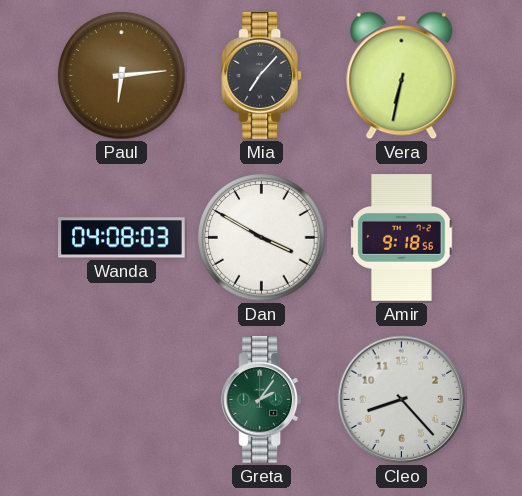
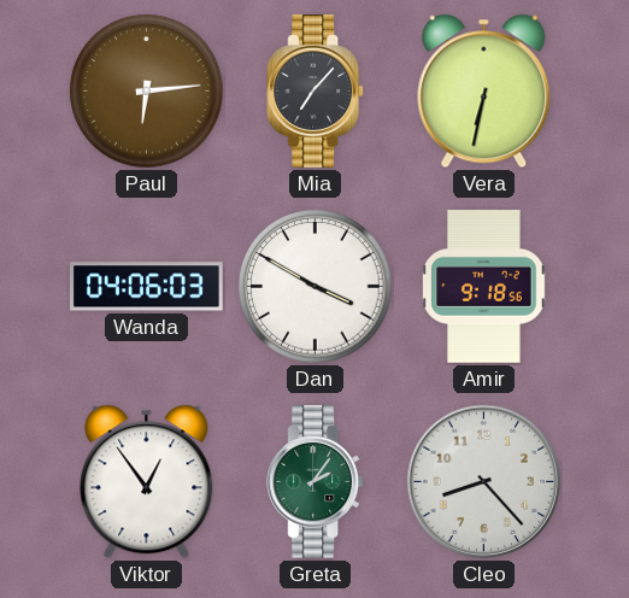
Wanda: 04:08 -> 04:06
Viktor: none -> 12:54
